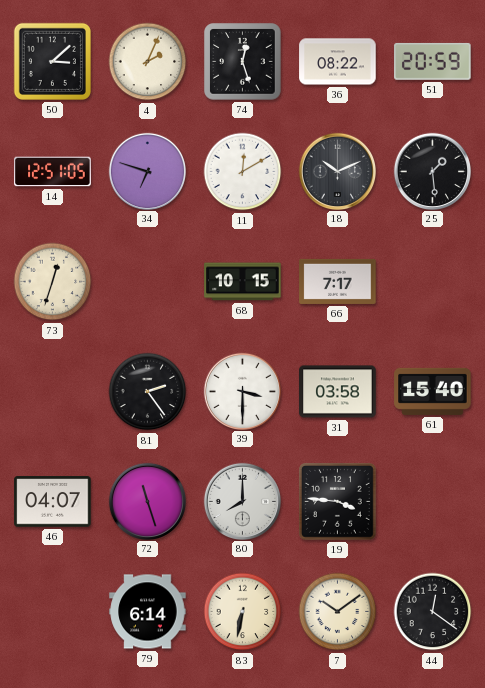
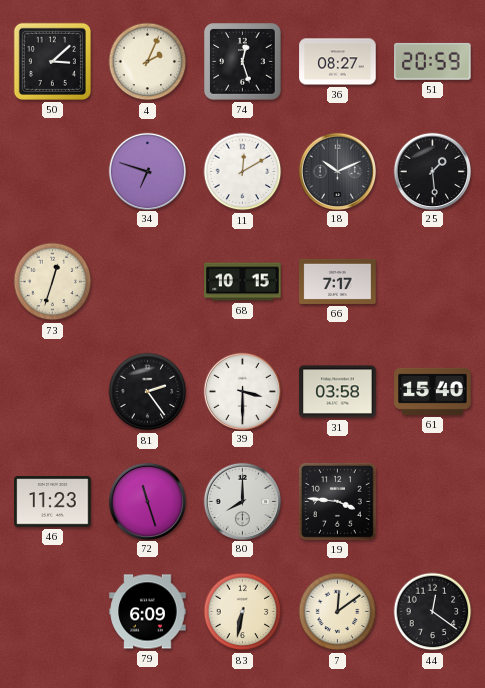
36: 08:22 -> 08:27
14: 12:51 -> none
46: 04:07 -> 11:23
79: 6:14 -> 6:09
7: 10:09 -> 12:09
